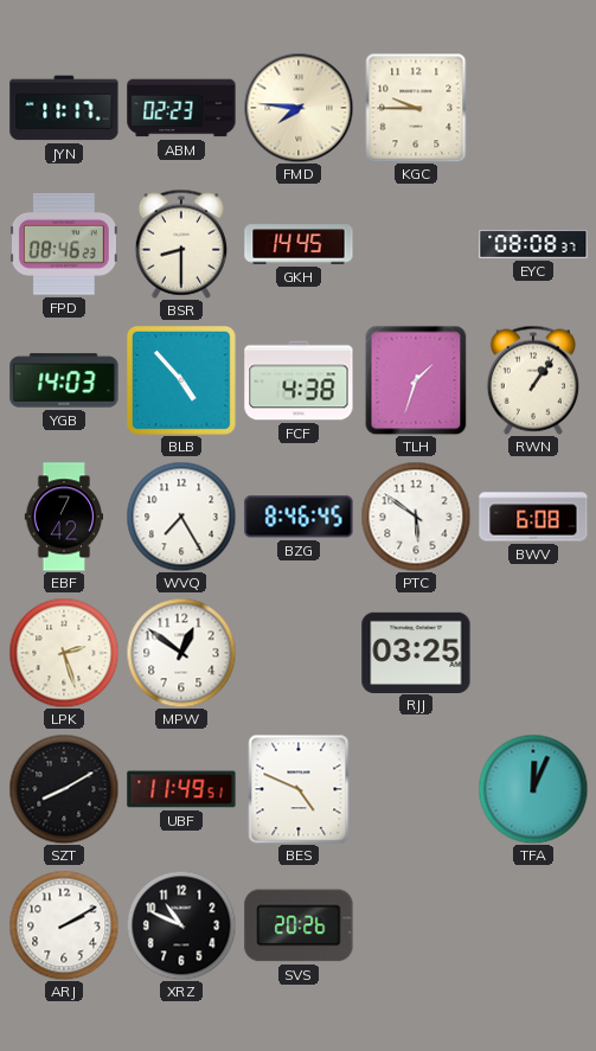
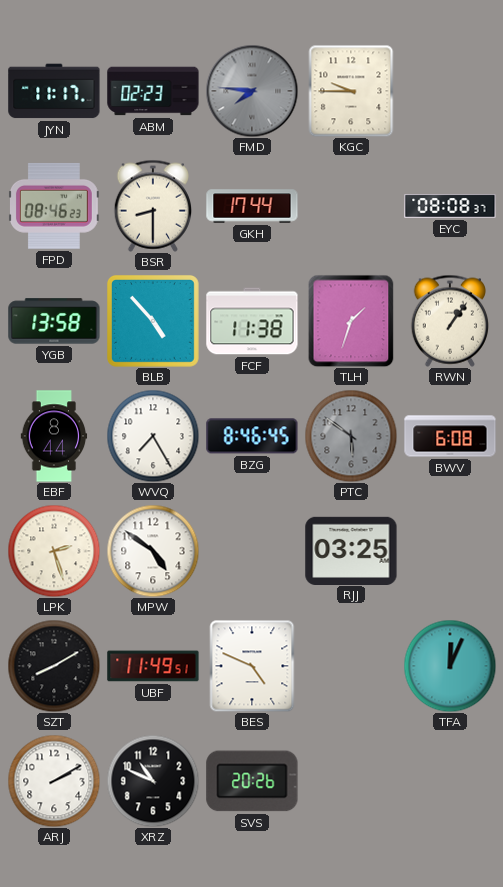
FMD dial: cream -> grey
GKH: 14:45 -> 17:44
YGB: 14:03 -> 13:58
FCF: 4:38 -> 11:38
EBF: 7:42 -> 8:44
PTC dial: white -> grey
MPW: 12:51 -> 4:51
